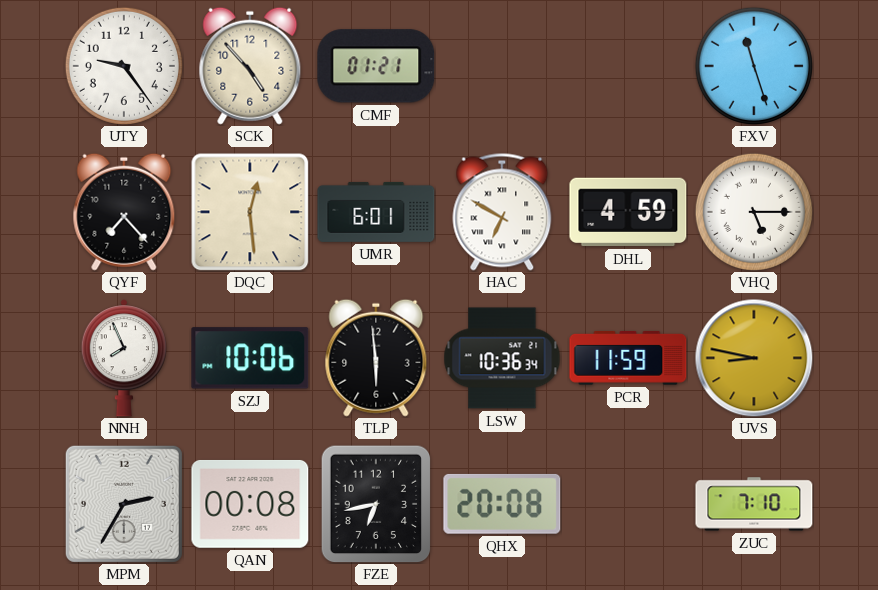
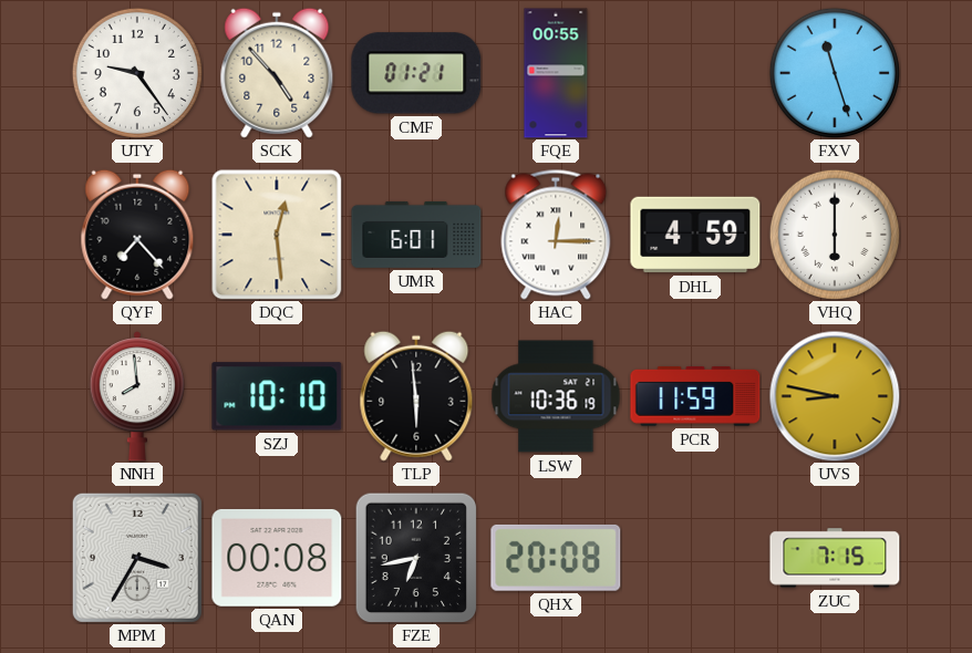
FQE: none -> 00:55
HAC: 6:50 -> 12:15
VHQ: 5:15 -> 6:00
NNH: 7:56 -> 7:59
SZJ: 10:06 -> 10:10
LSW: 10:36:34 -> 10:36:19
MPM: 2:35 -> 3:35
ZUC: 7:10 -> 7:15
